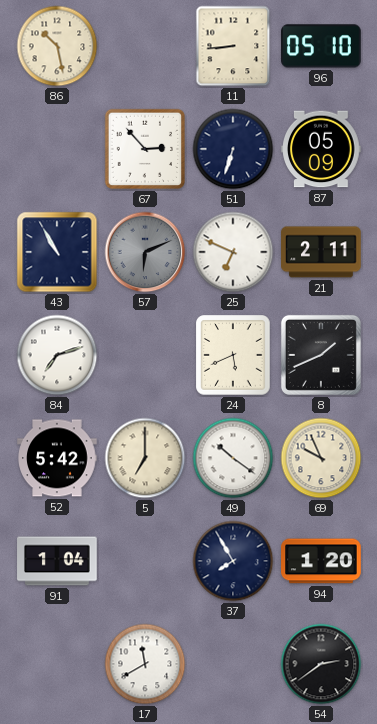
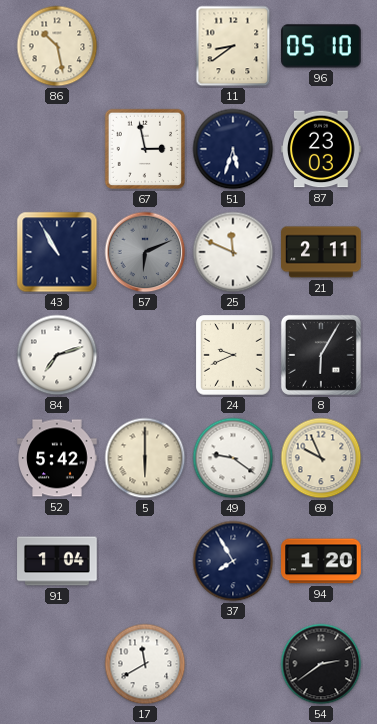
11: 8:44 -> 8:39
67: 2:53 -> 2:58
51: 6:33 -> 5:33
87: 05:09 -> 23:03
25: 6:49 -> 11:49
24: 5:41 -> 9:41
8: 1:41 -> 6:05
5: 7:00 -> 6:00
49: 10:21 -> 9:21
